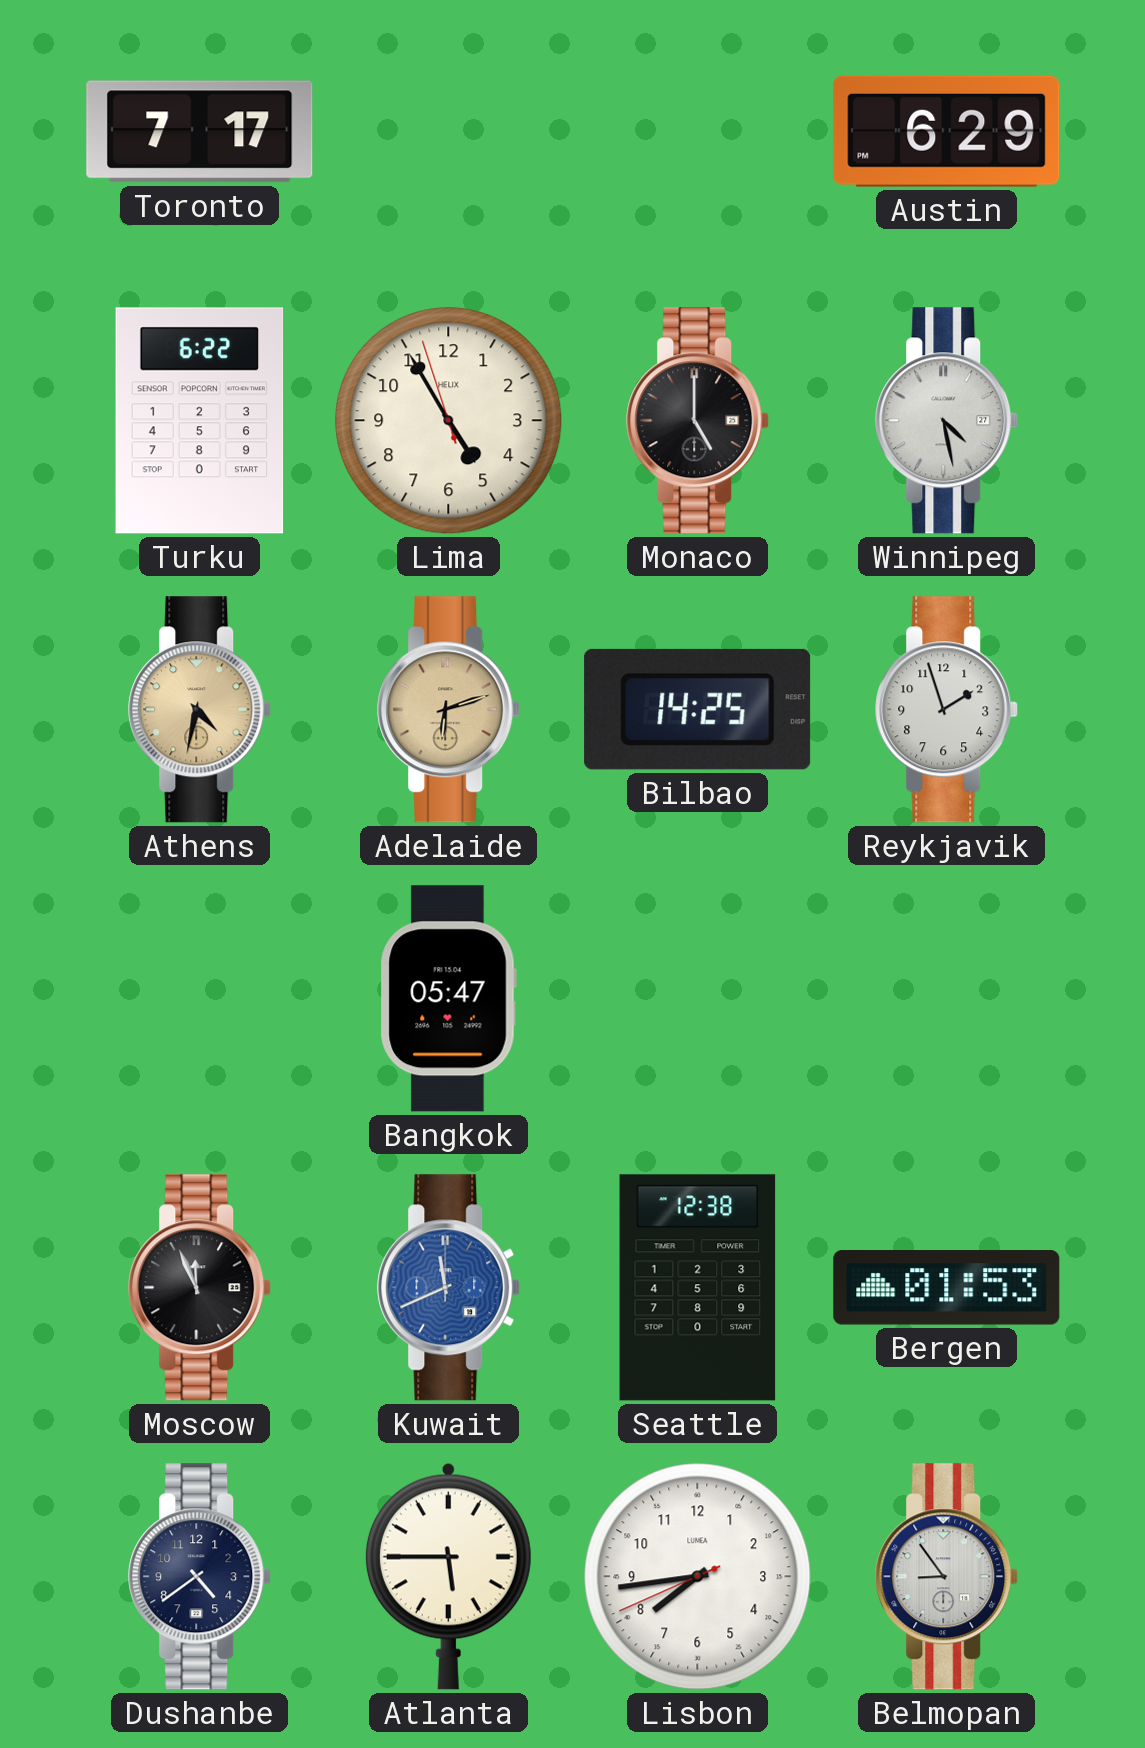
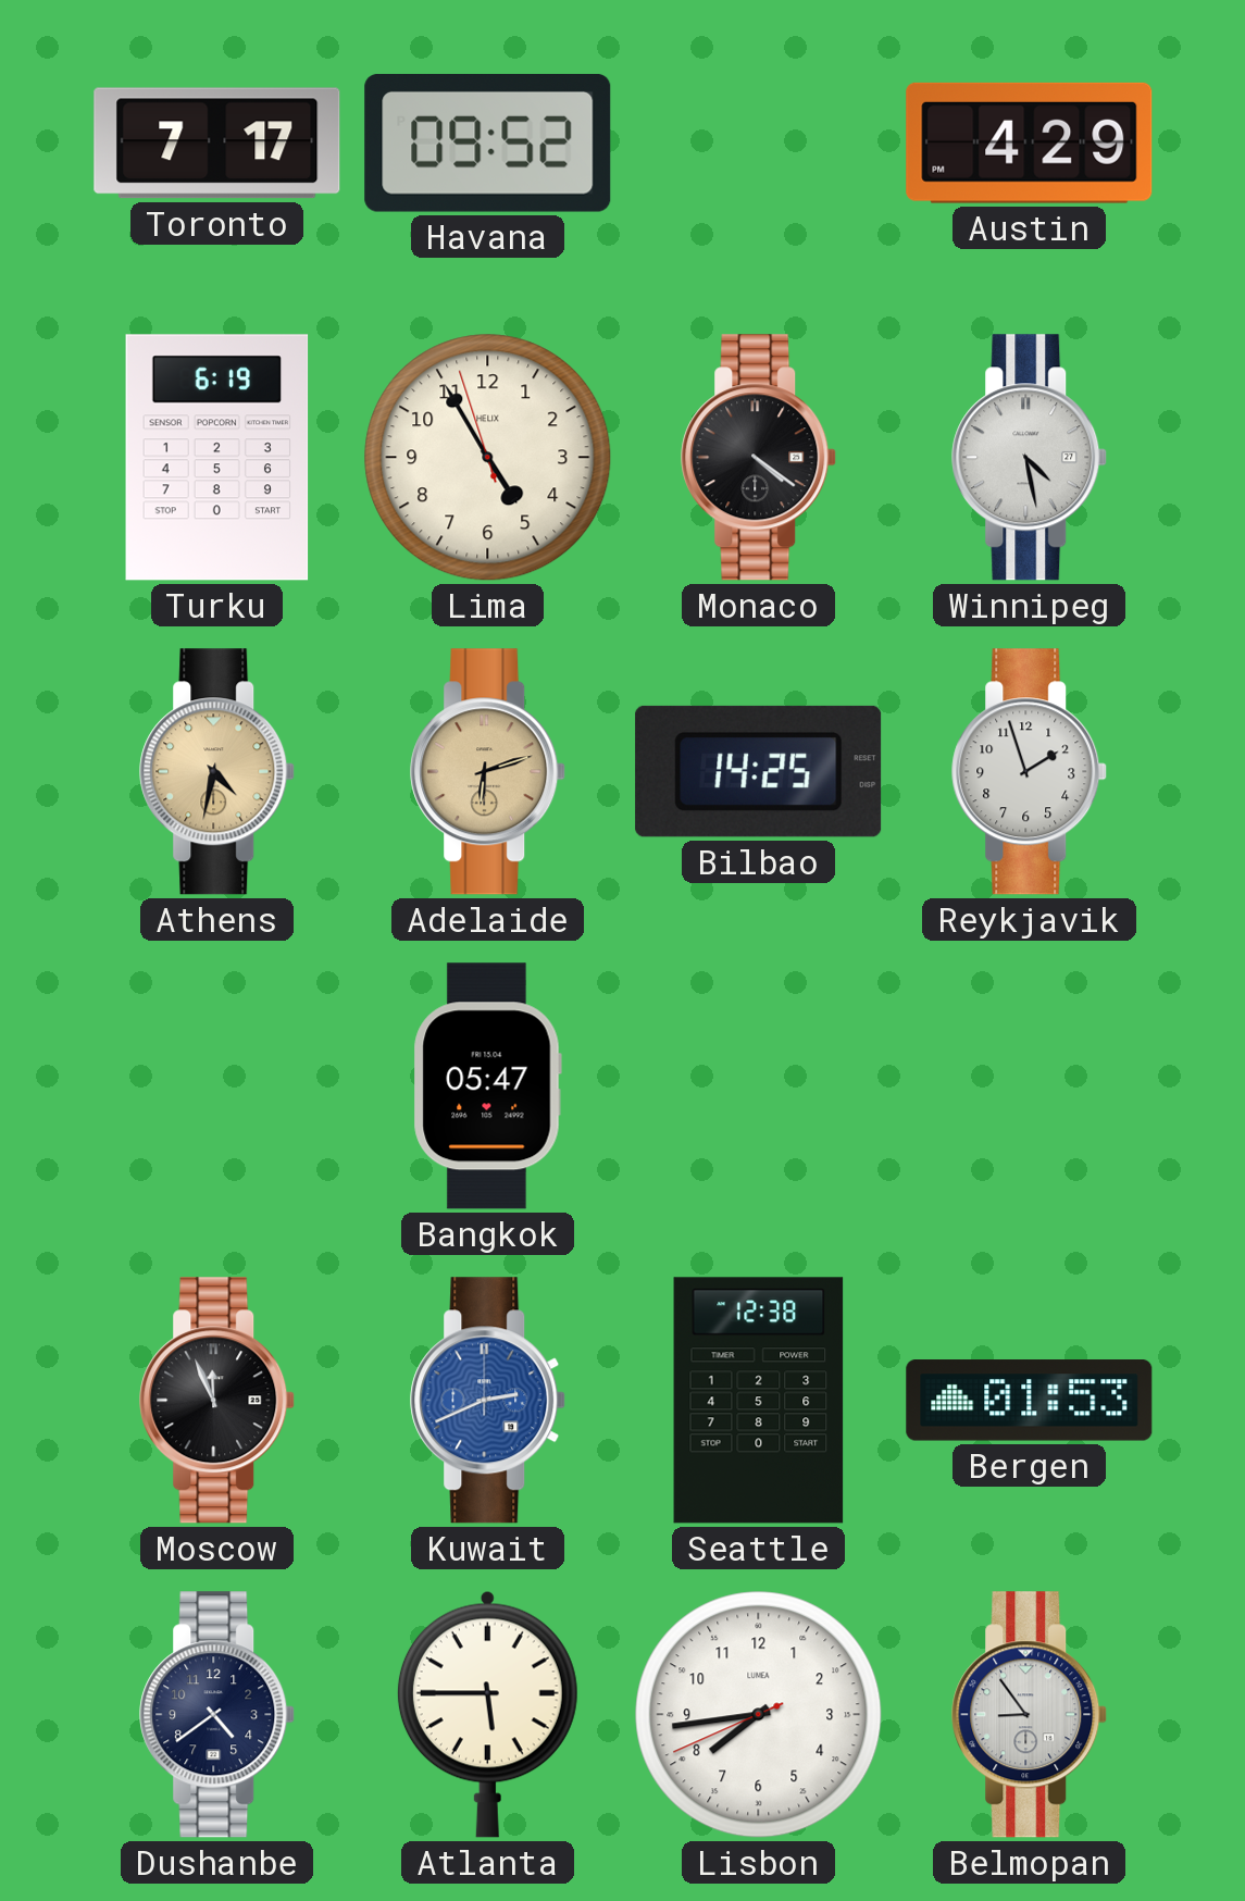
Havana: none -> 09:52
Austin: 6:29 -> 4:29
Turku: 6:22 -> 6:19
Monaco: 5:00 -> 4:21
Kuwait: 11:41 -> 2:41
